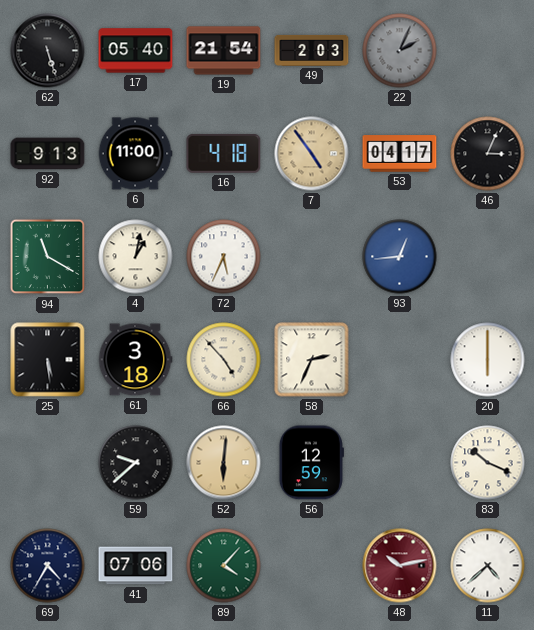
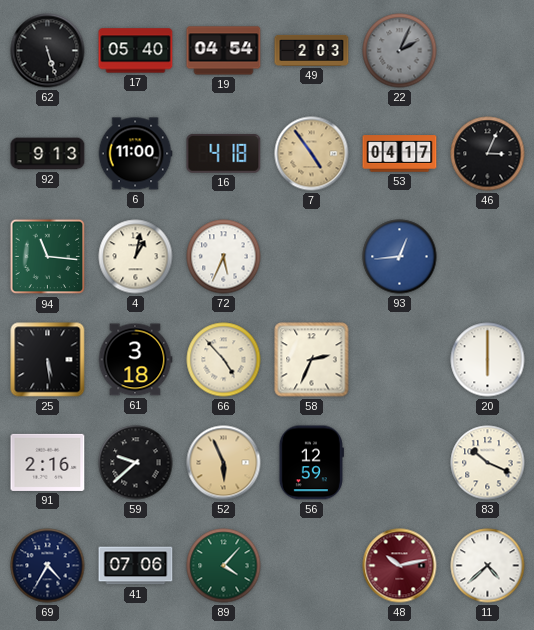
19: 21:54 -> 04:54
94: 11:20 -> 11:16
91: none -> 2:16
52: 6:01 -> 5:56
